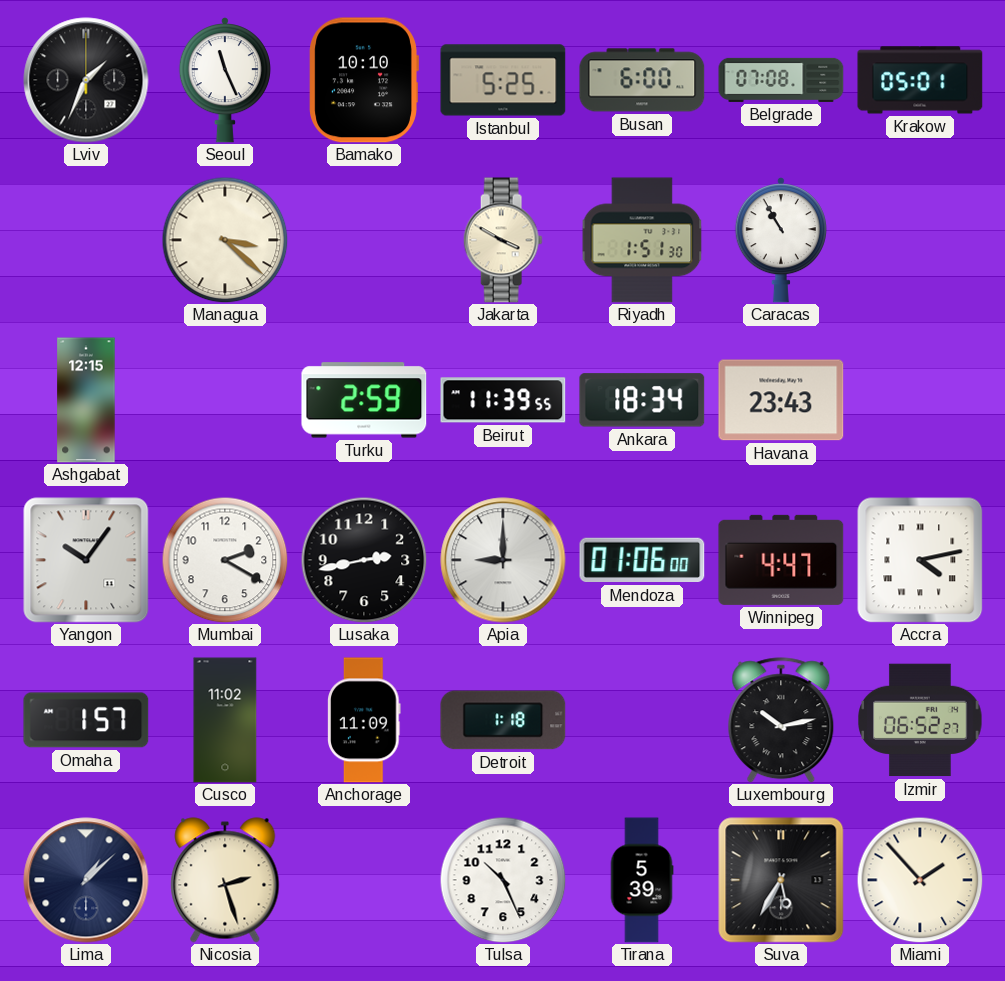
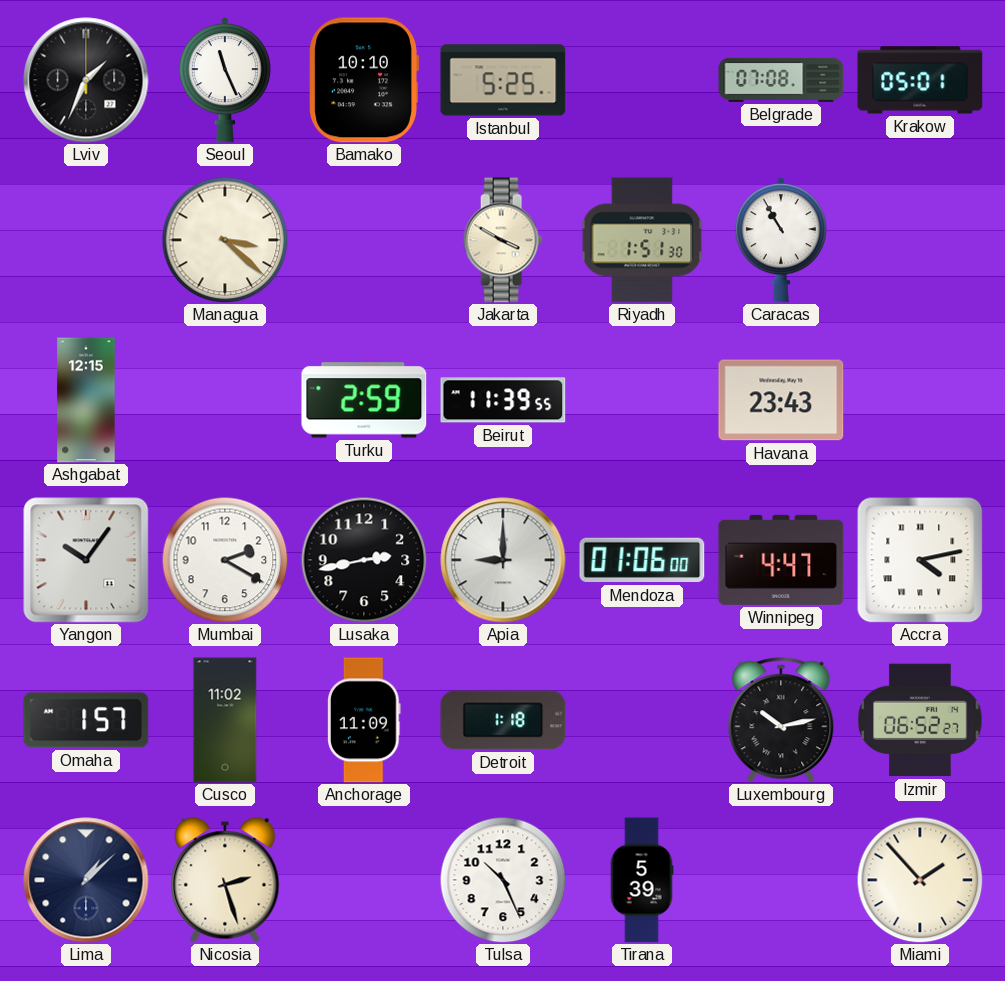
Busan: 6:00 -> none
Ankara: 18:34 -> none
Suva: 5:35 -> none
